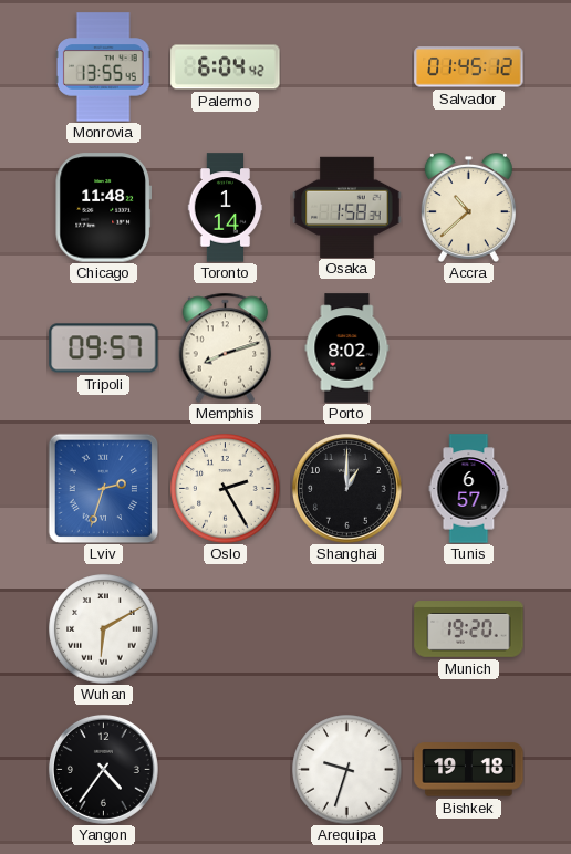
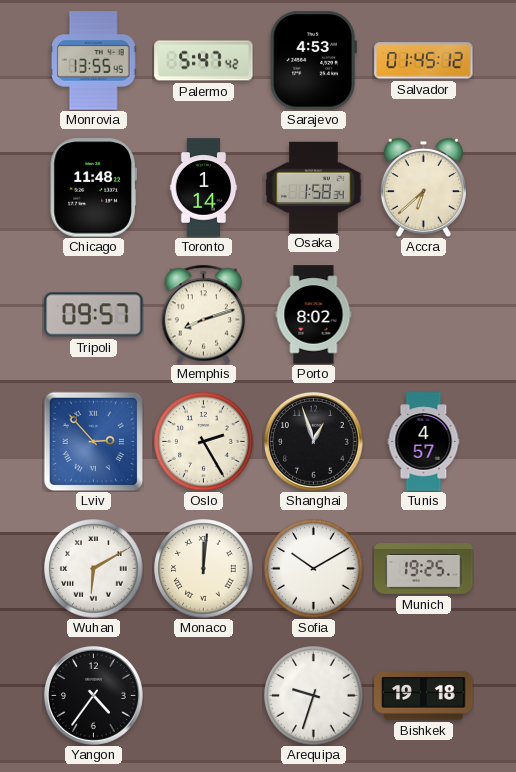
Palermo: 6:04 -> 5:47
Sarajevo: none -> 4:53
Accra: 10:38 -> 6:38
Lviv: 2:33 -> 2:53
Shanghai: 1:00 -> 12:57
Tunis: 6:57 -> 4:57
Monaco: none -> 12:01
Sofia: none -> 10:10
Munich: 19:20 -> 19:25
